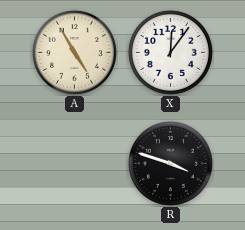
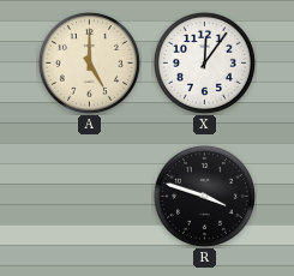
A: 4:55 -> 5:00
